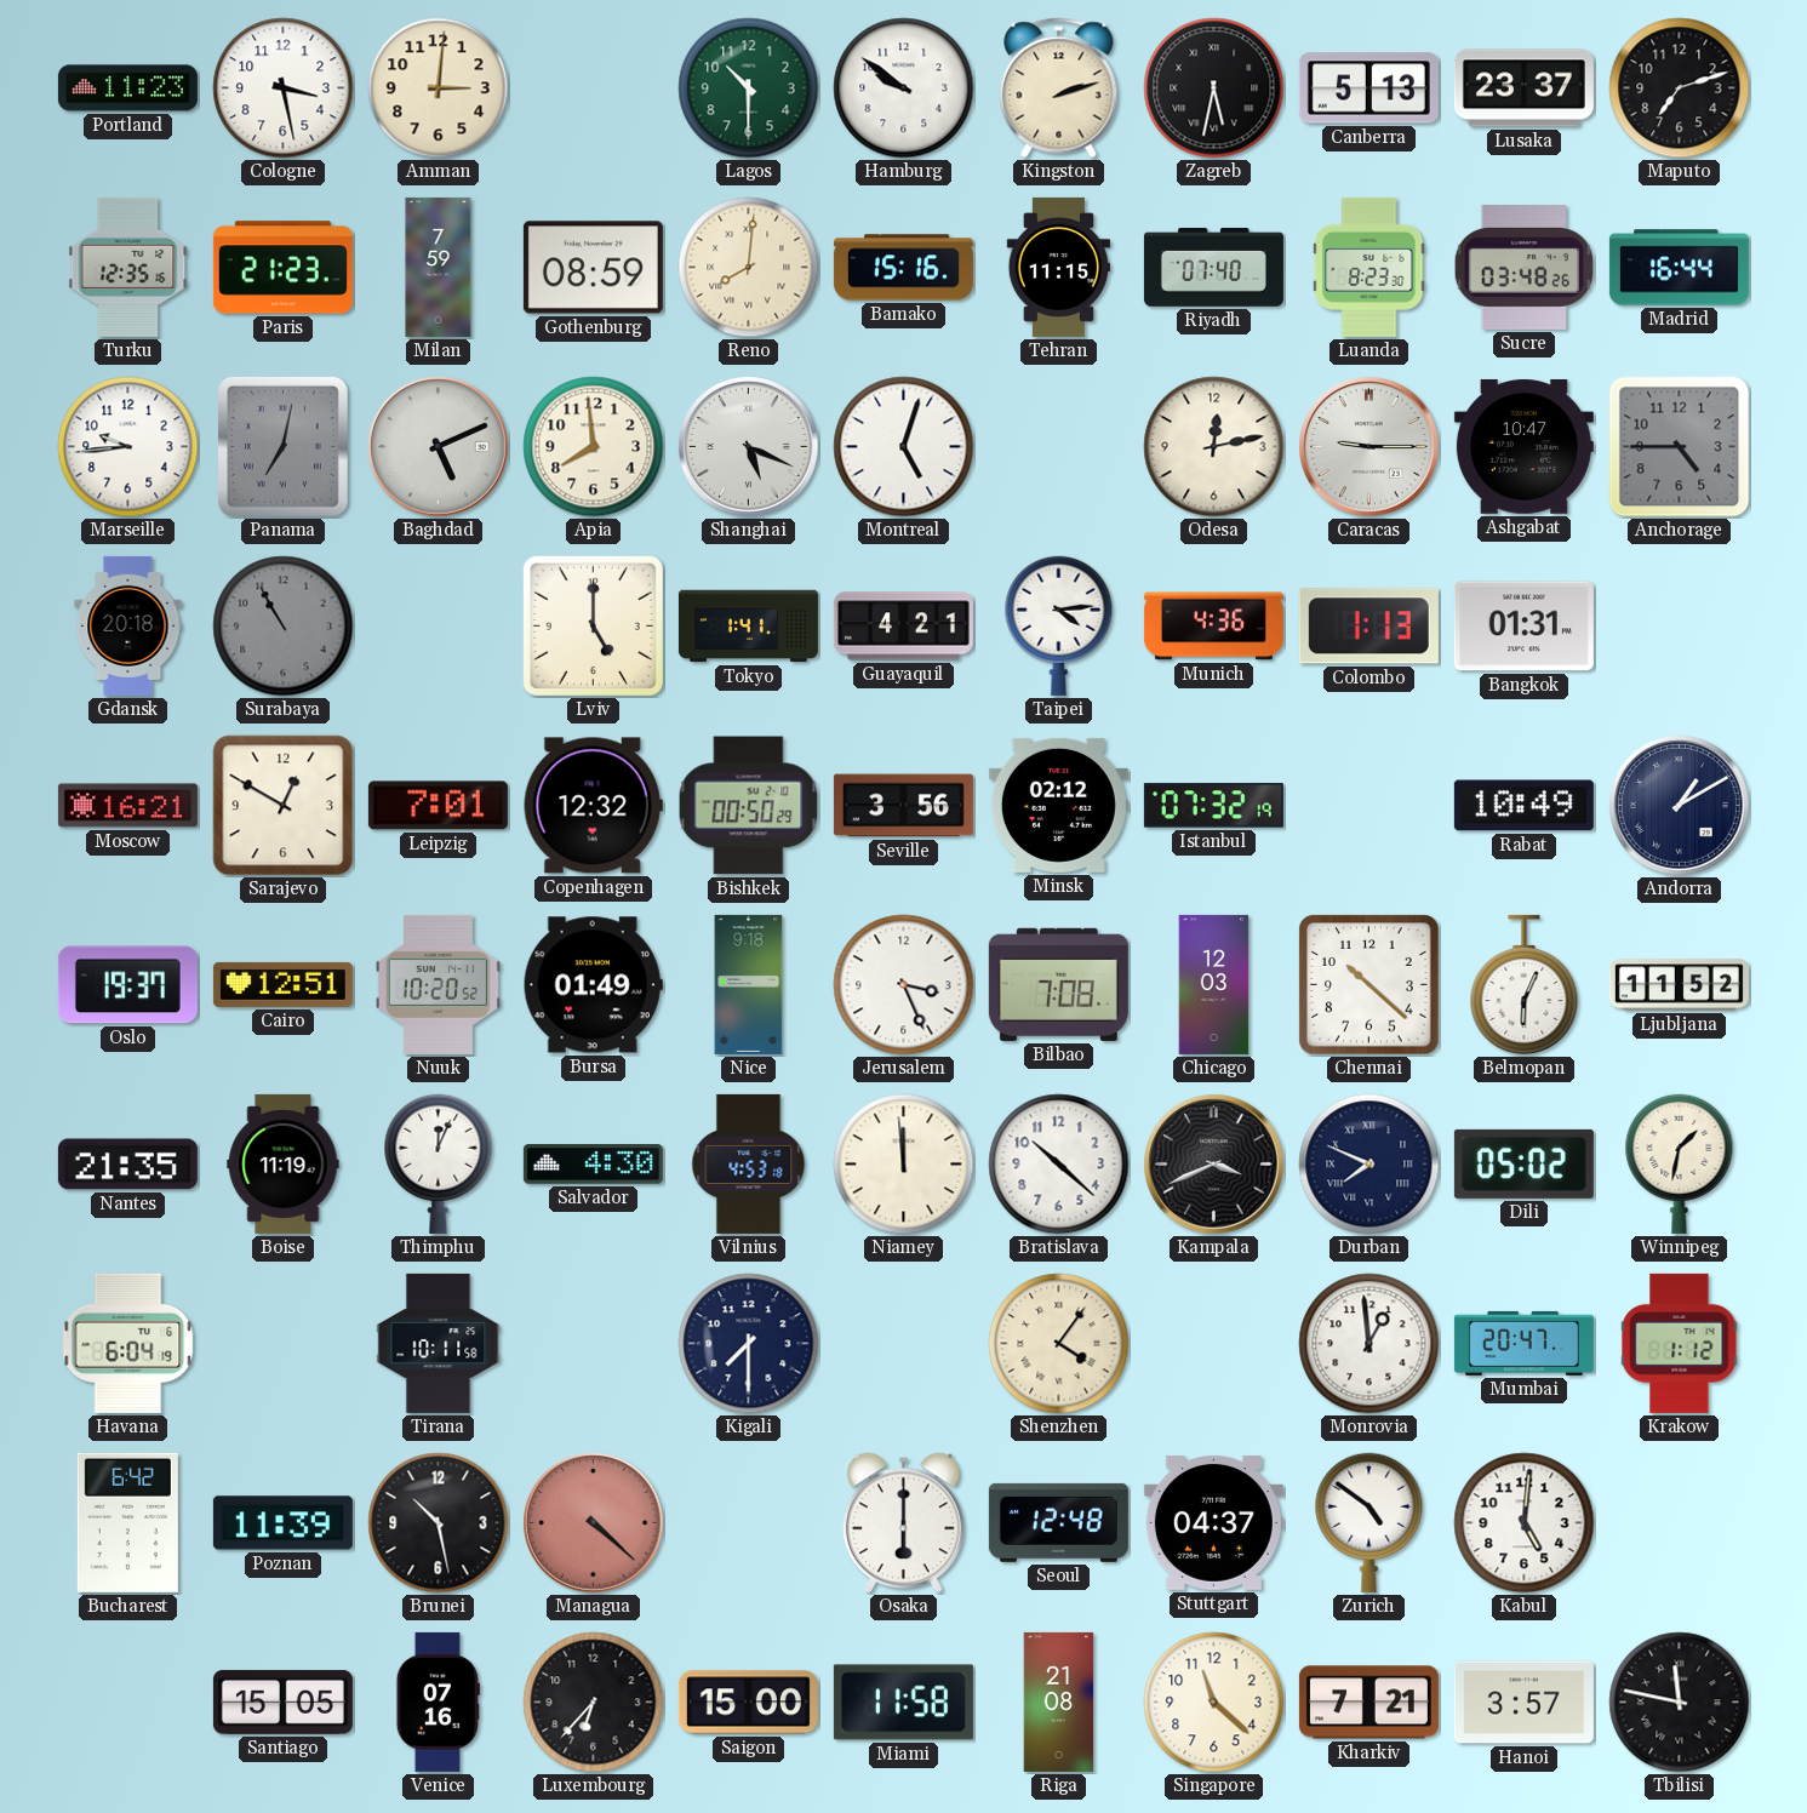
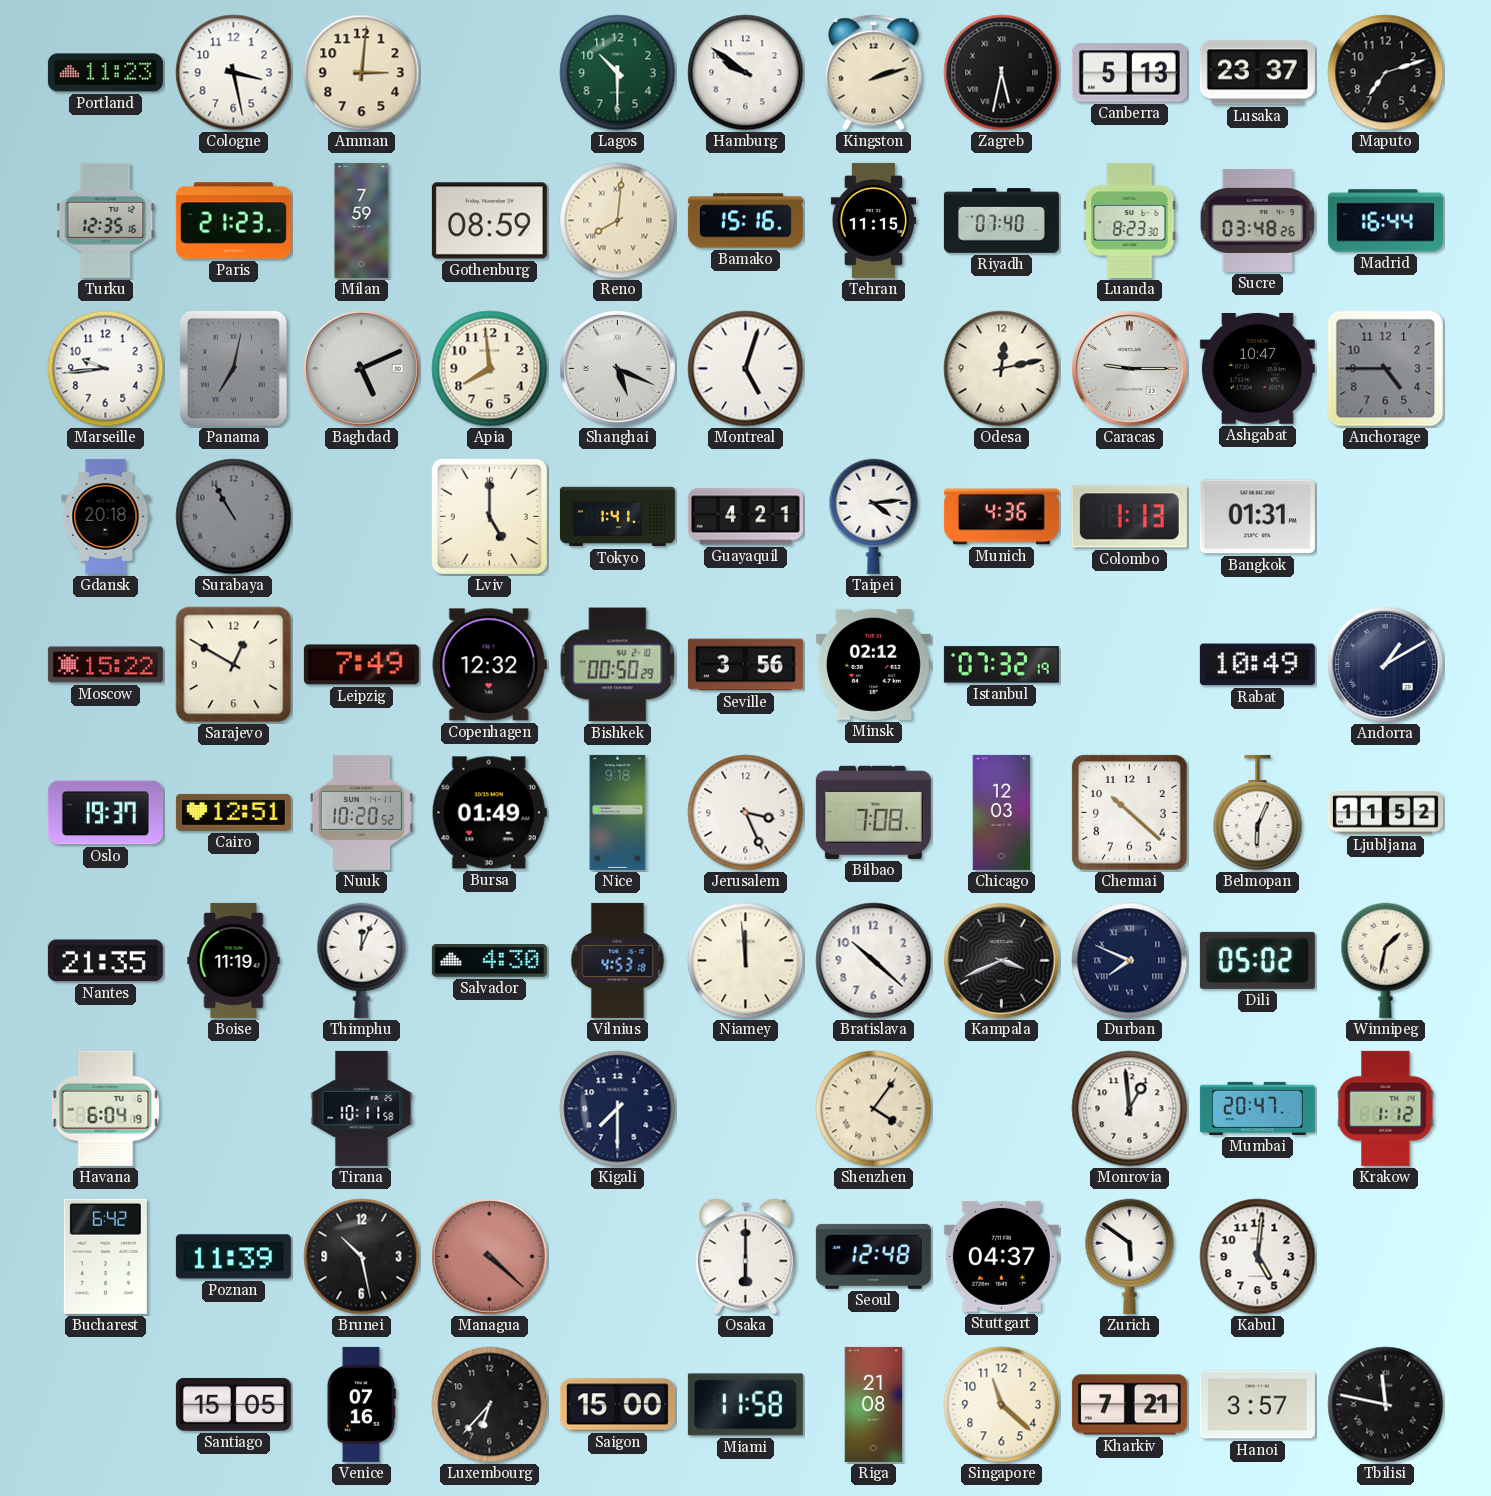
Moscow: 16:21 -> 15:22
Leipzig: 7:01 -> 7:49
Zurich: 4:51 -> 5:51
